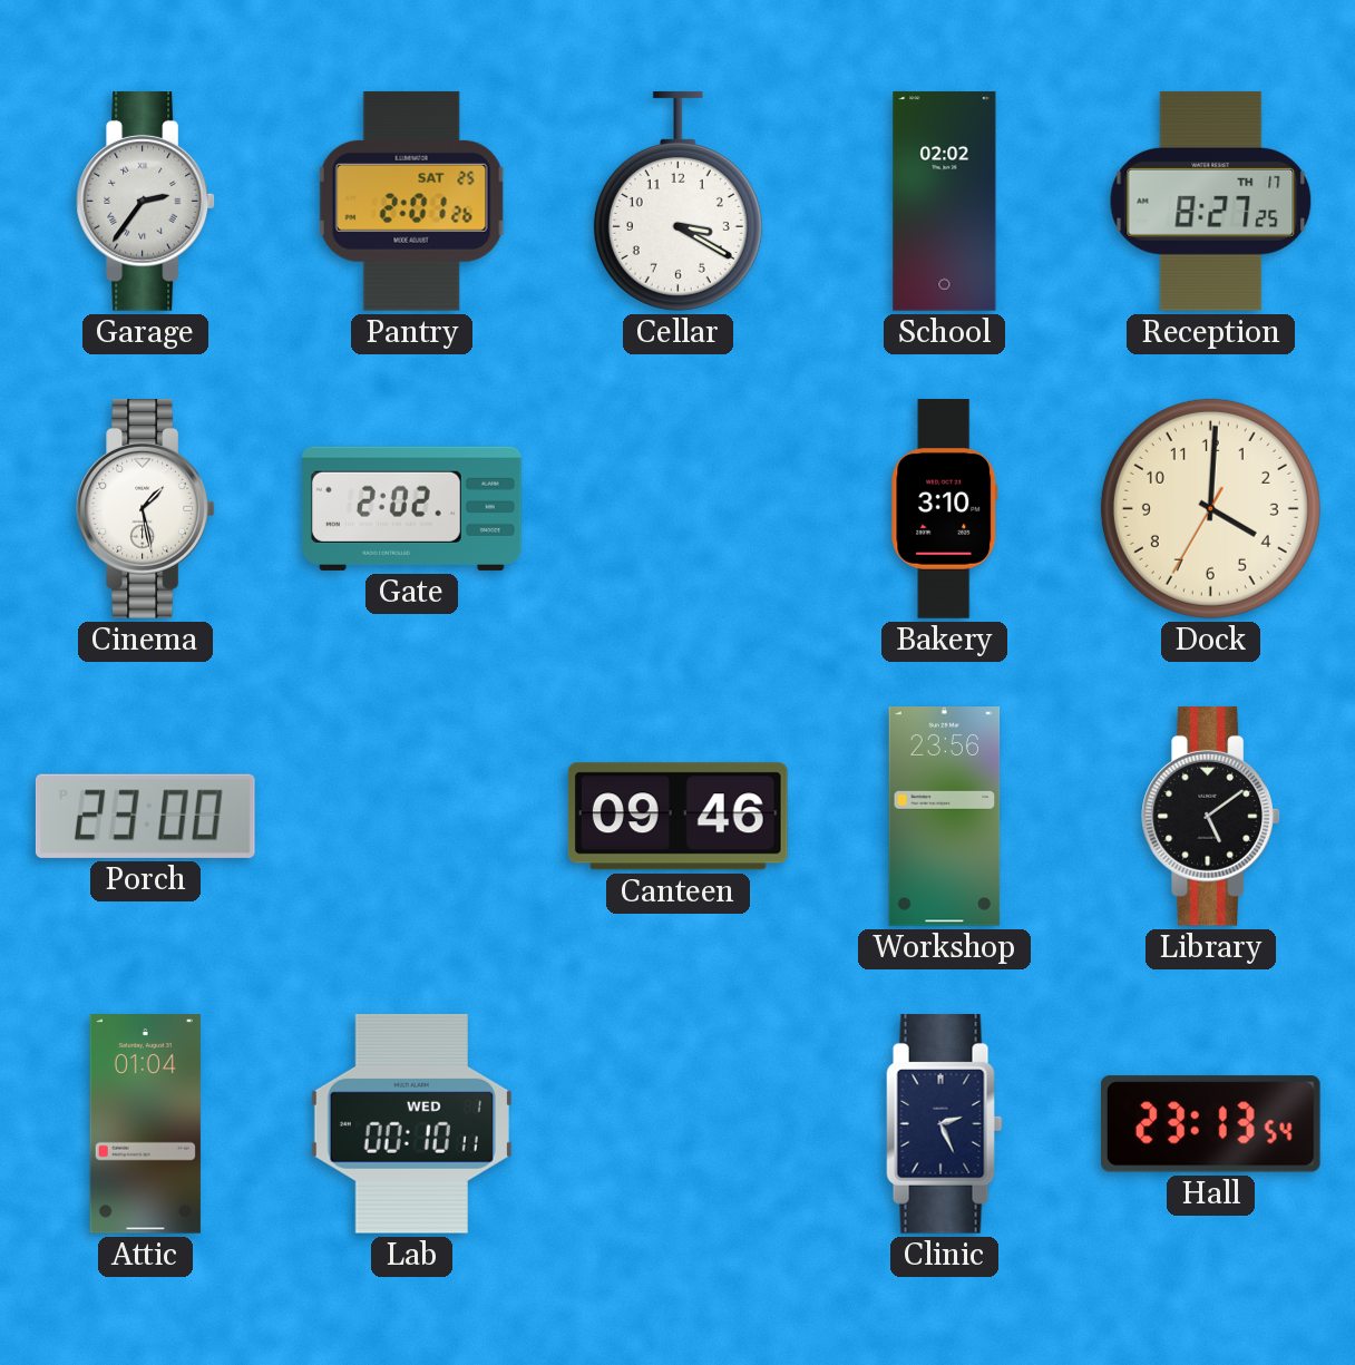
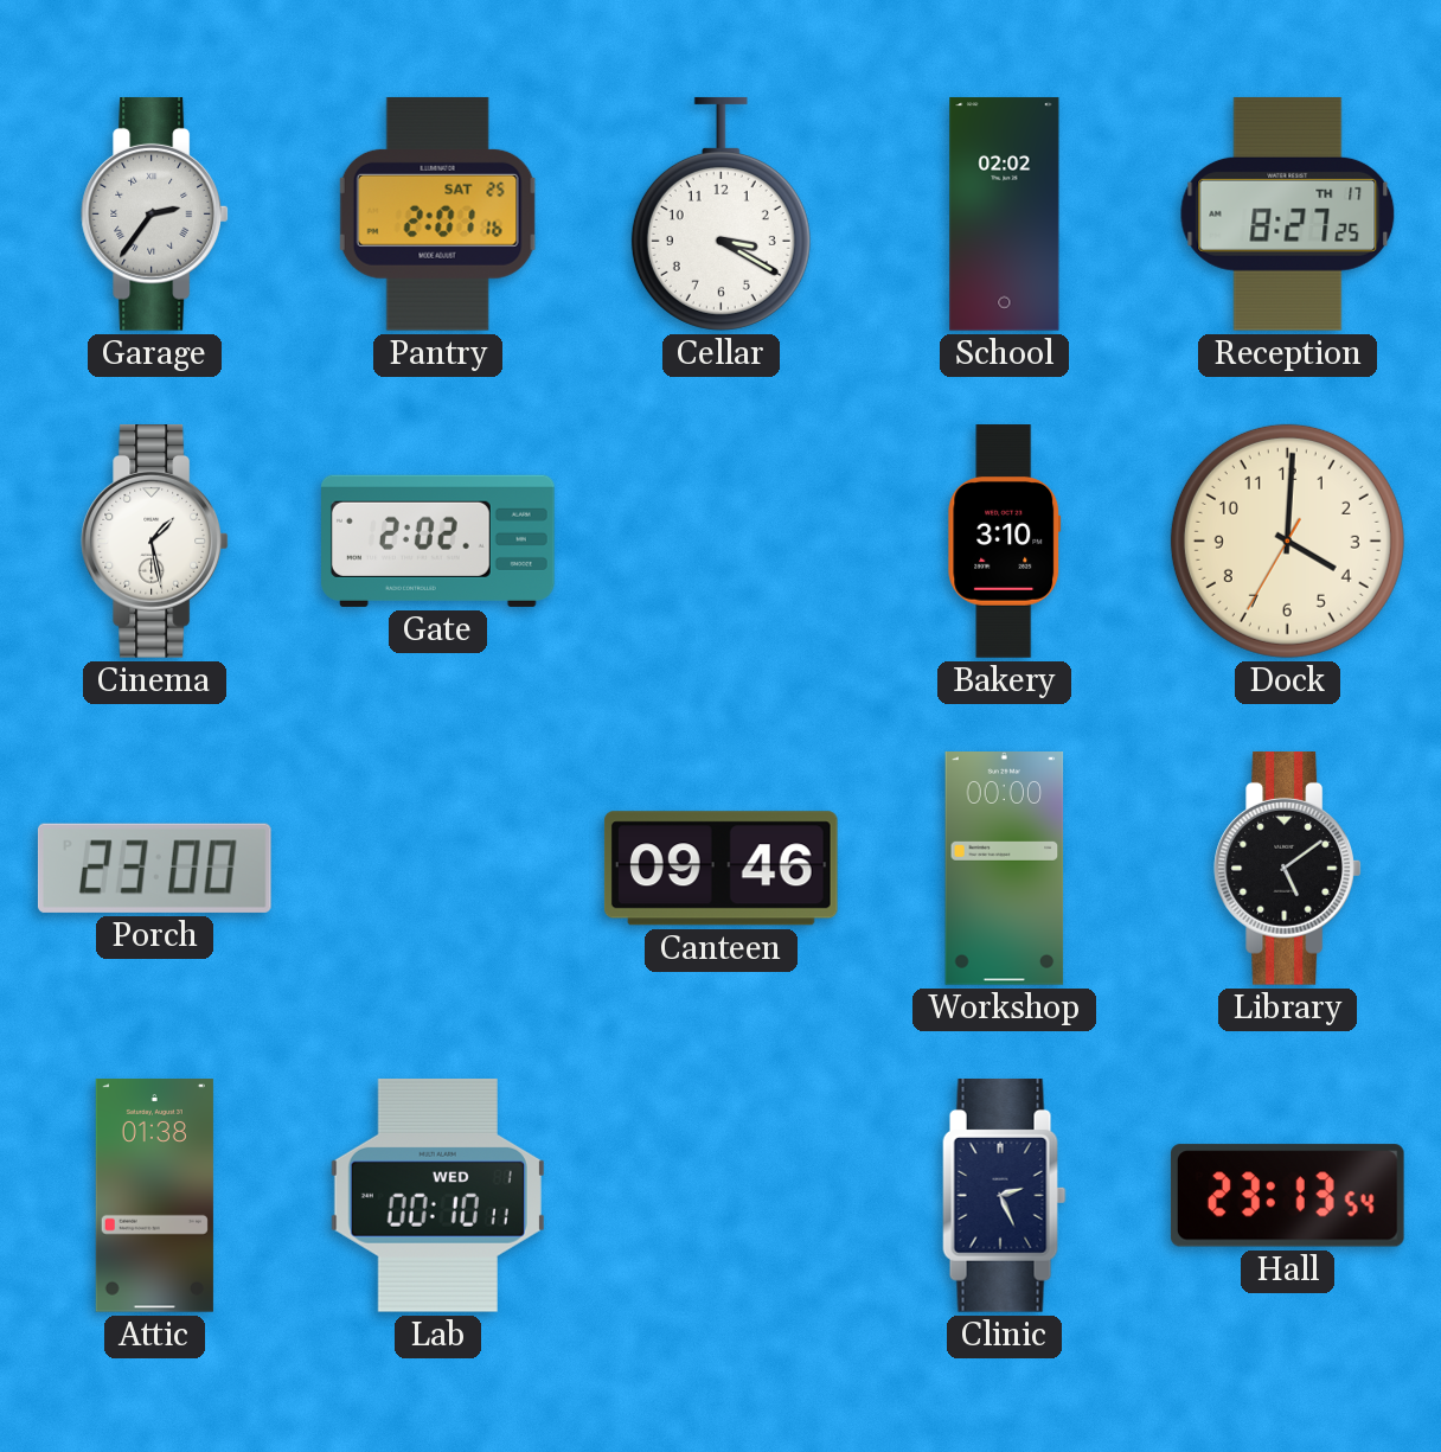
Pantry: 2:01:26 -> 2:01:16
Workshop: 23:56 -> 00:00
Attic: 01:04 -> 01:38
